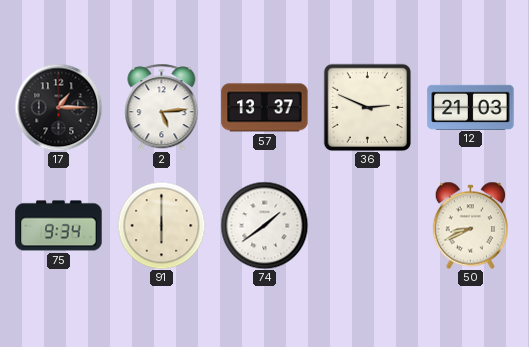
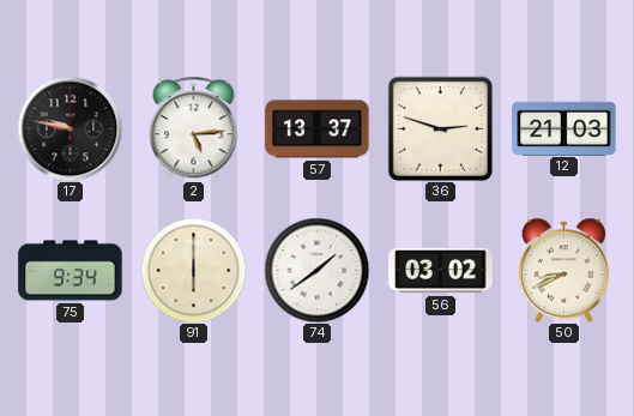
17: 1:15 -> 9:47
36: 2:49 -> 2:48
56: none -> 03:02
